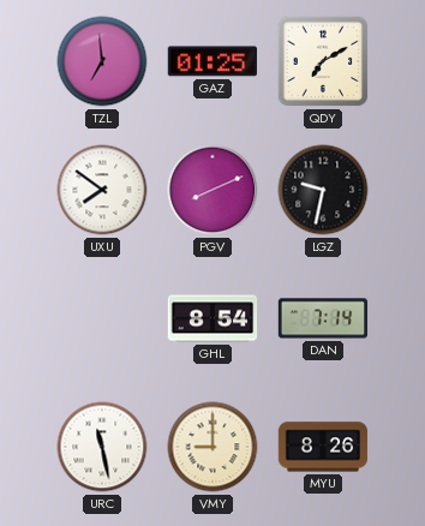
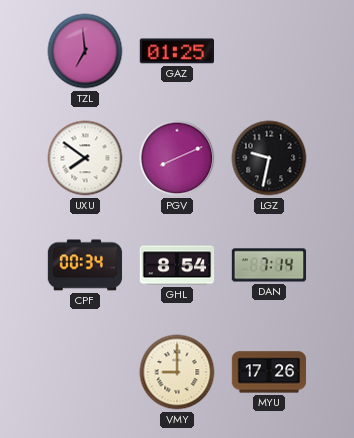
QDY: 7:10 -> none
CPF: none -> 00:34
URC: 11:28 -> none
MYU: 8:26 -> 17:26
